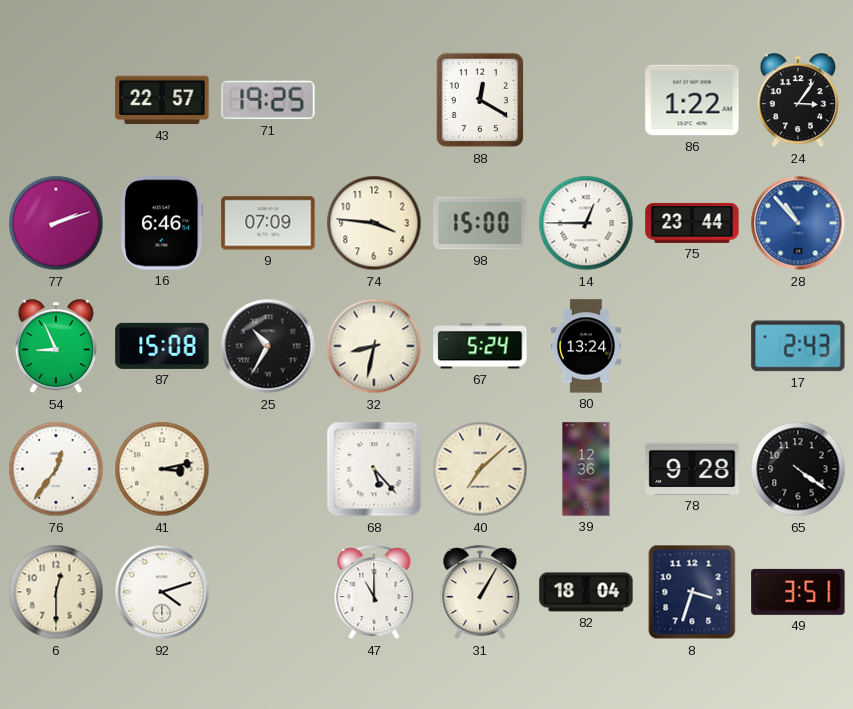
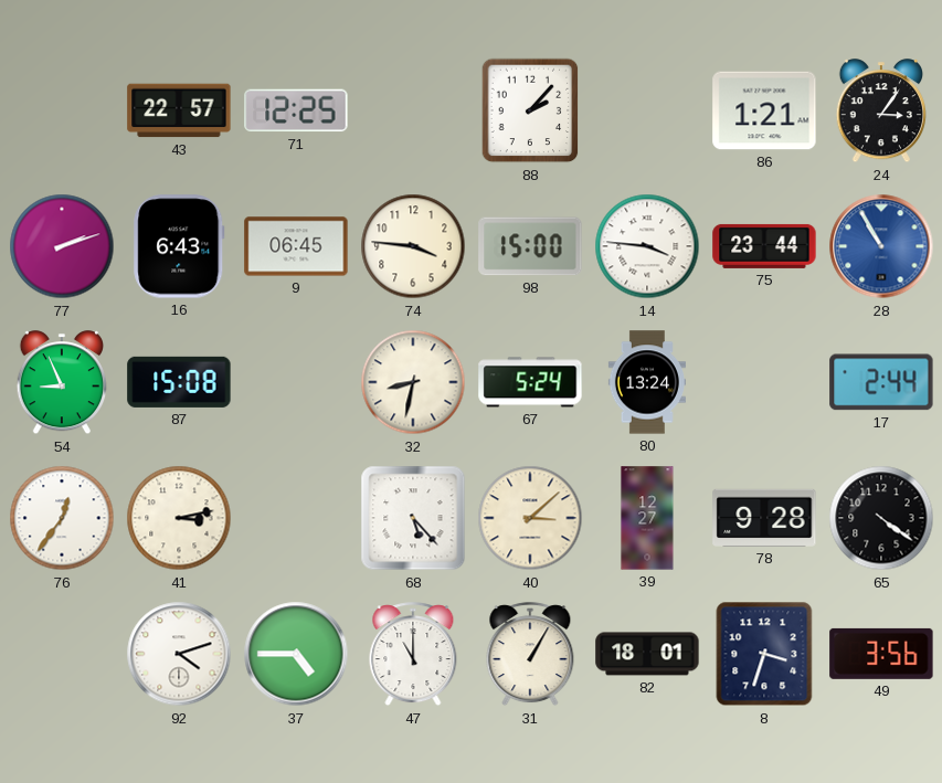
71: 19:25 -> 12:25
88: 12:20 -> 2:07
86: 1:22 -> 1:21
16: 6:46 -> 6:43
9: 07:09 -> 06:45
14: 12:45 -> 3:46
28: 10:53 -> 10:55
25: 10:35 -> none
17: 2:43 -> 2:44
40: 7:08 -> 3:08
39: 12:36 -> 12:27
6: 12:30 -> none
37: none -> 4:45
82: 18:04 -> 18:01
49: 3:51 -> 3:56
